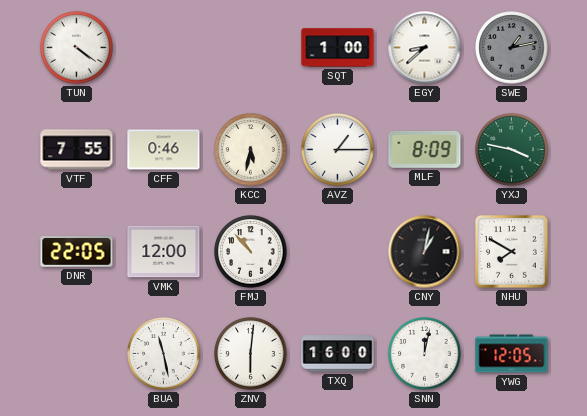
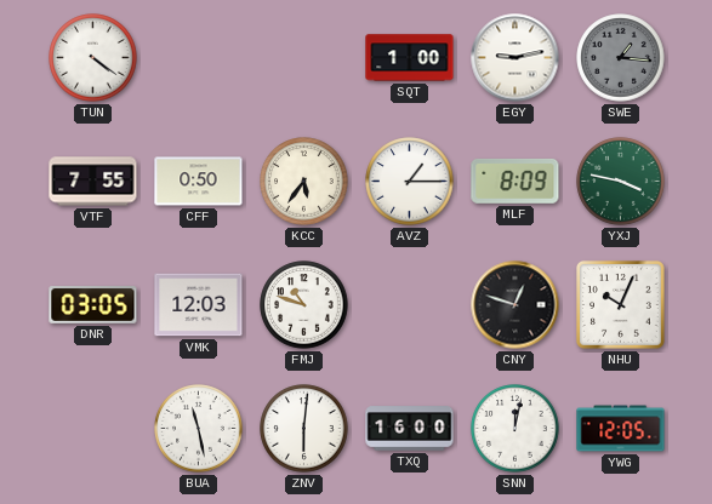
EGY: 8:38 -> 9:13
SWE: 1:13 -> 1:16
CFF: 0:46 -> 0:50
KCC: 5:32 -> 5:36
DNR: 22:05 -> 03:05
VMK: 12:00 -> 12:03
FMJ: 10:53 -> 10:48
CNY: 1:02 -> 12:48
NHU: 7:50 -> 10:04
